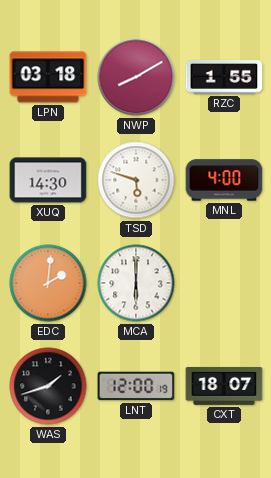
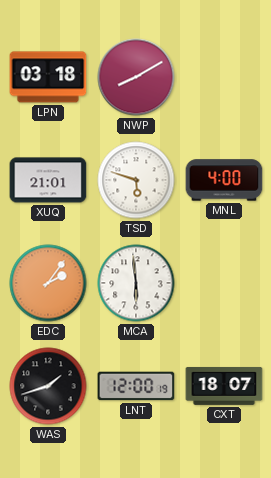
RZC: 1:55 -> none
XUQ: 14:30 -> 21:01
EDC: 2:01 -> 2:06
MCA: 6:00 -> 5:59
